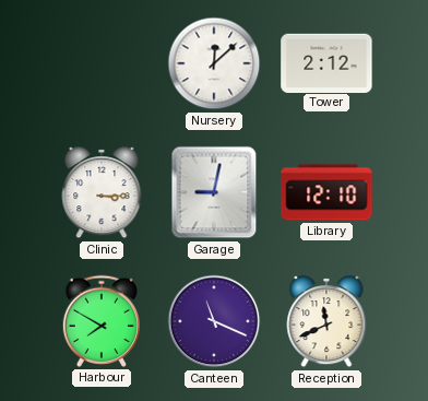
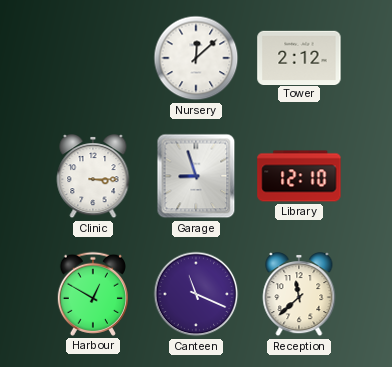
Garage: 9:02 -> 8:57
Harbour: 7:50 -> 12:50
Reception: 11:41 -> 11:38
